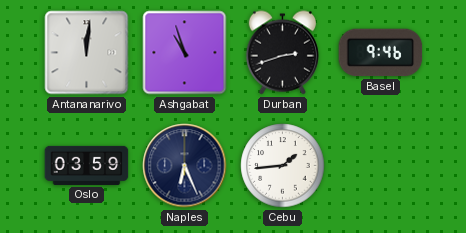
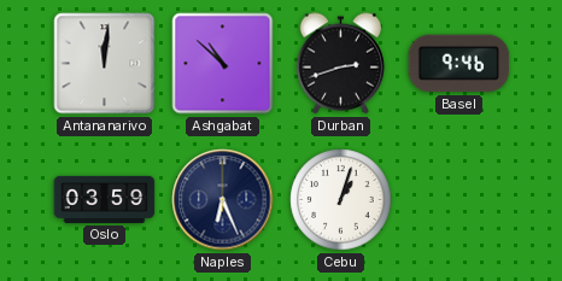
Ashgabat: 10:57 -> 10:52
Cebu: 1:44 -> 1:03
